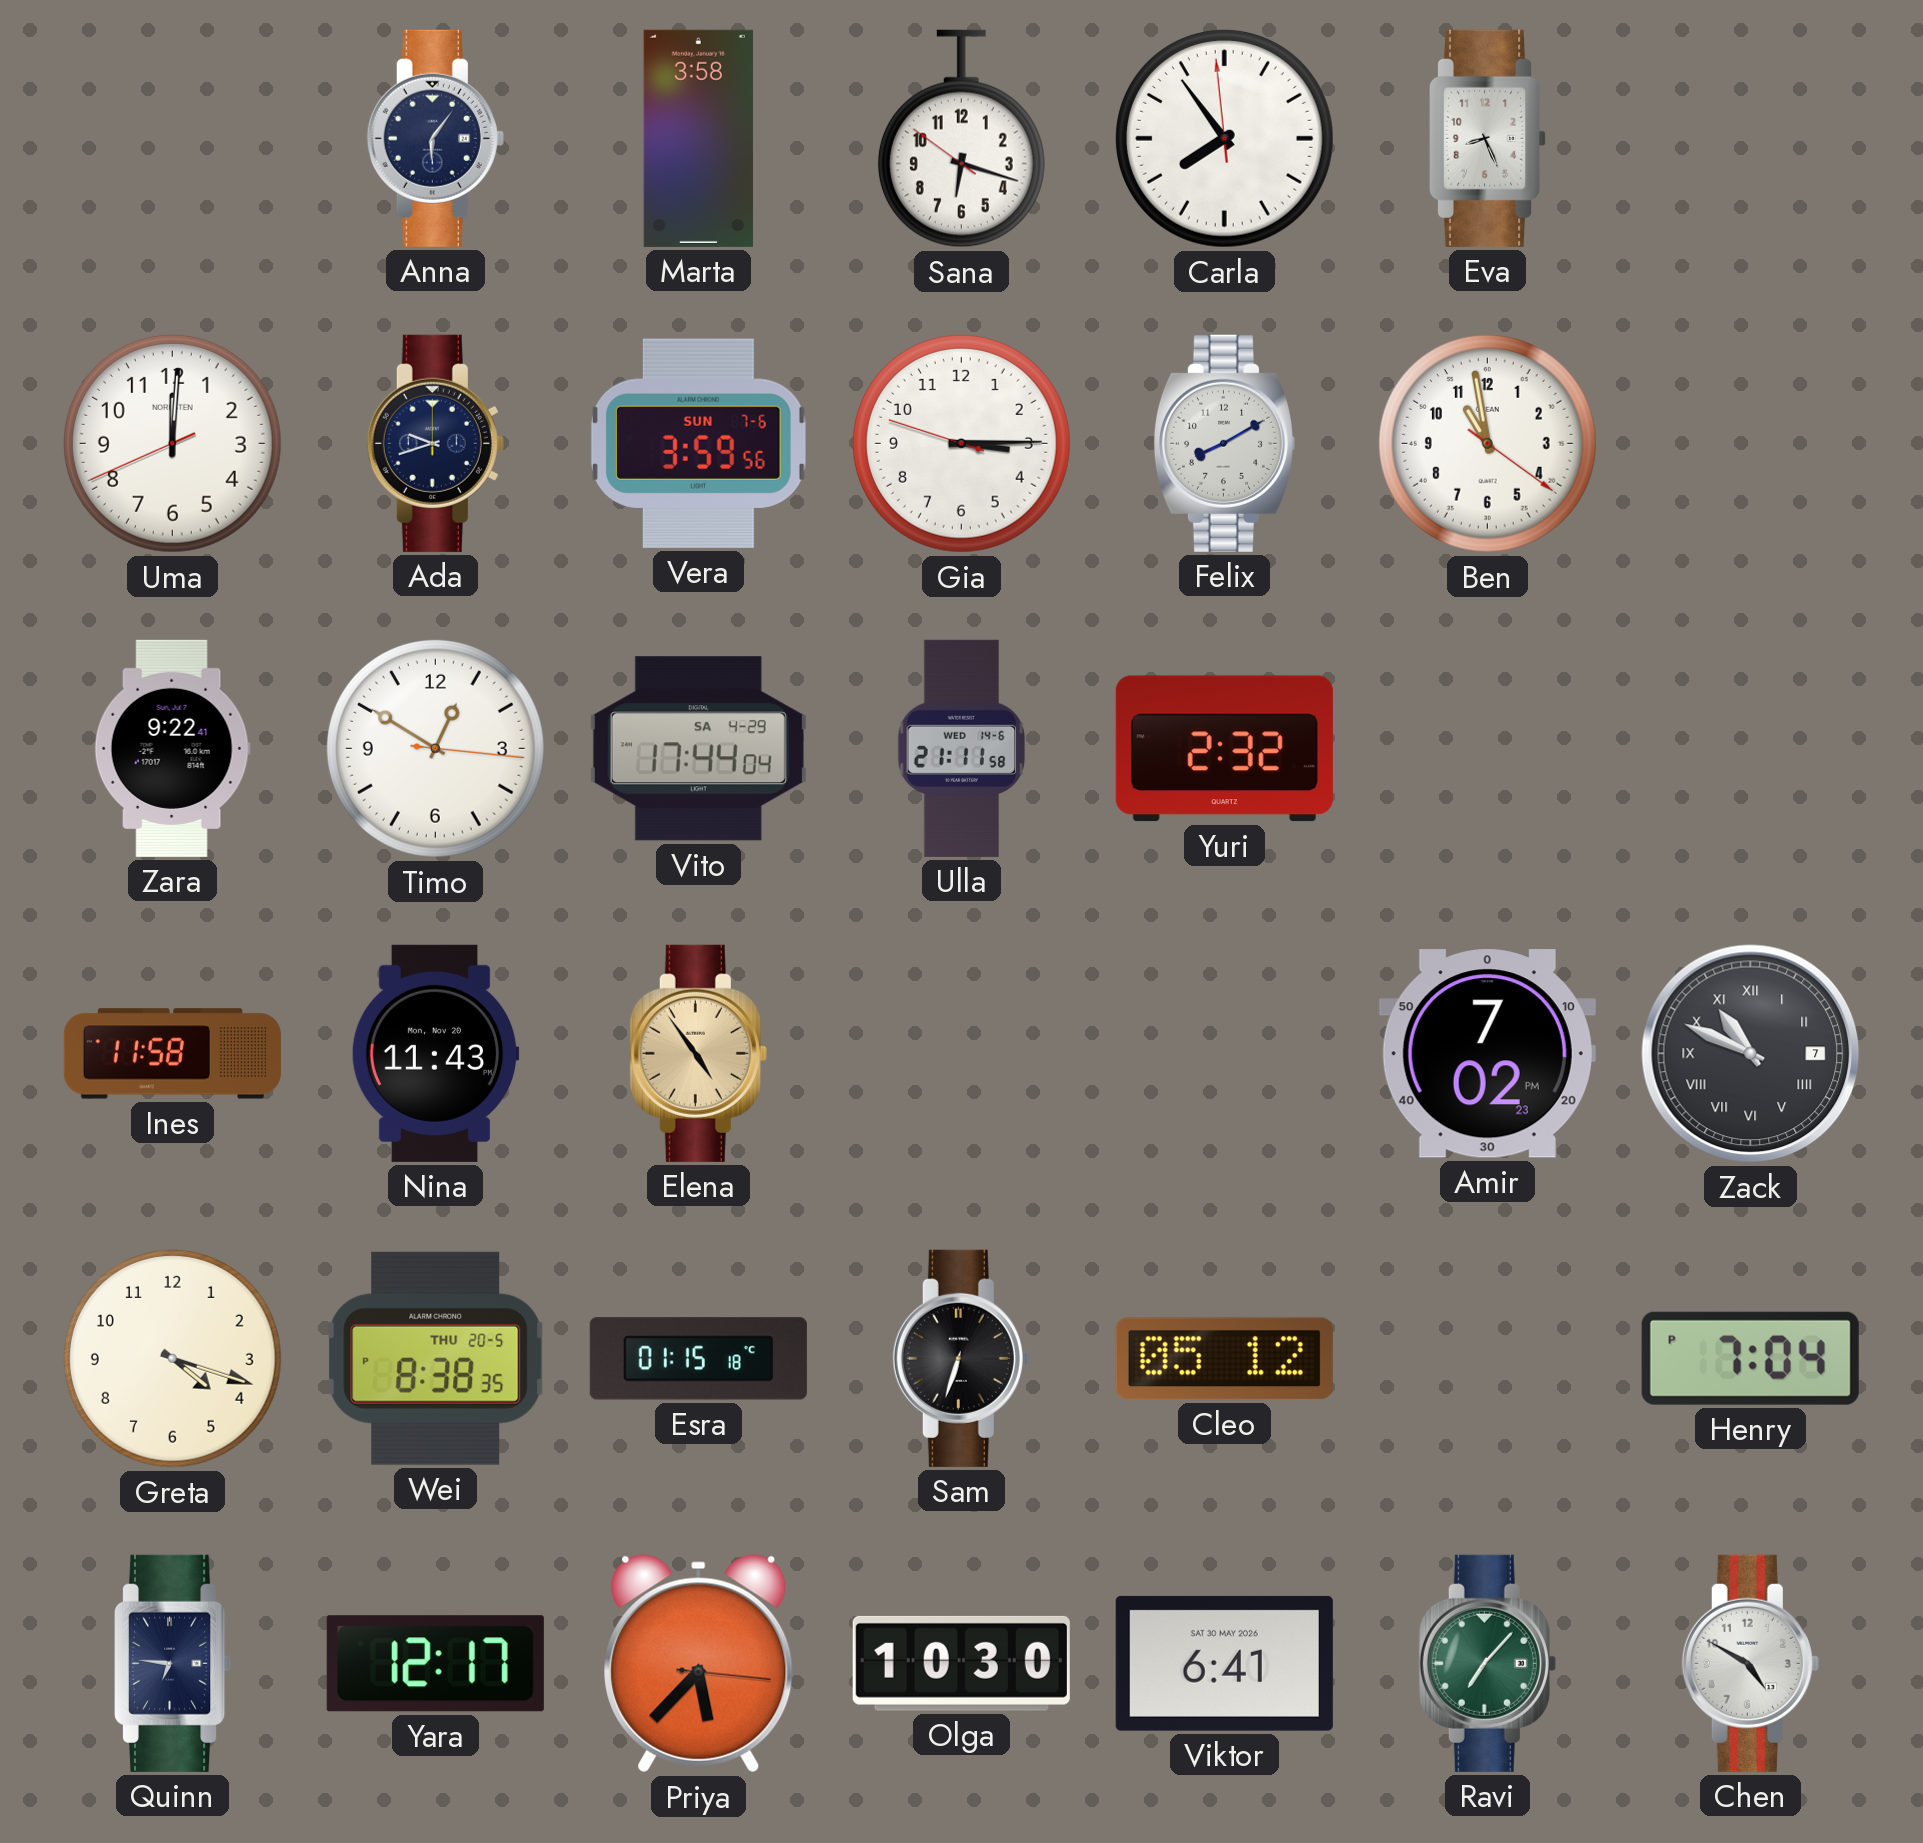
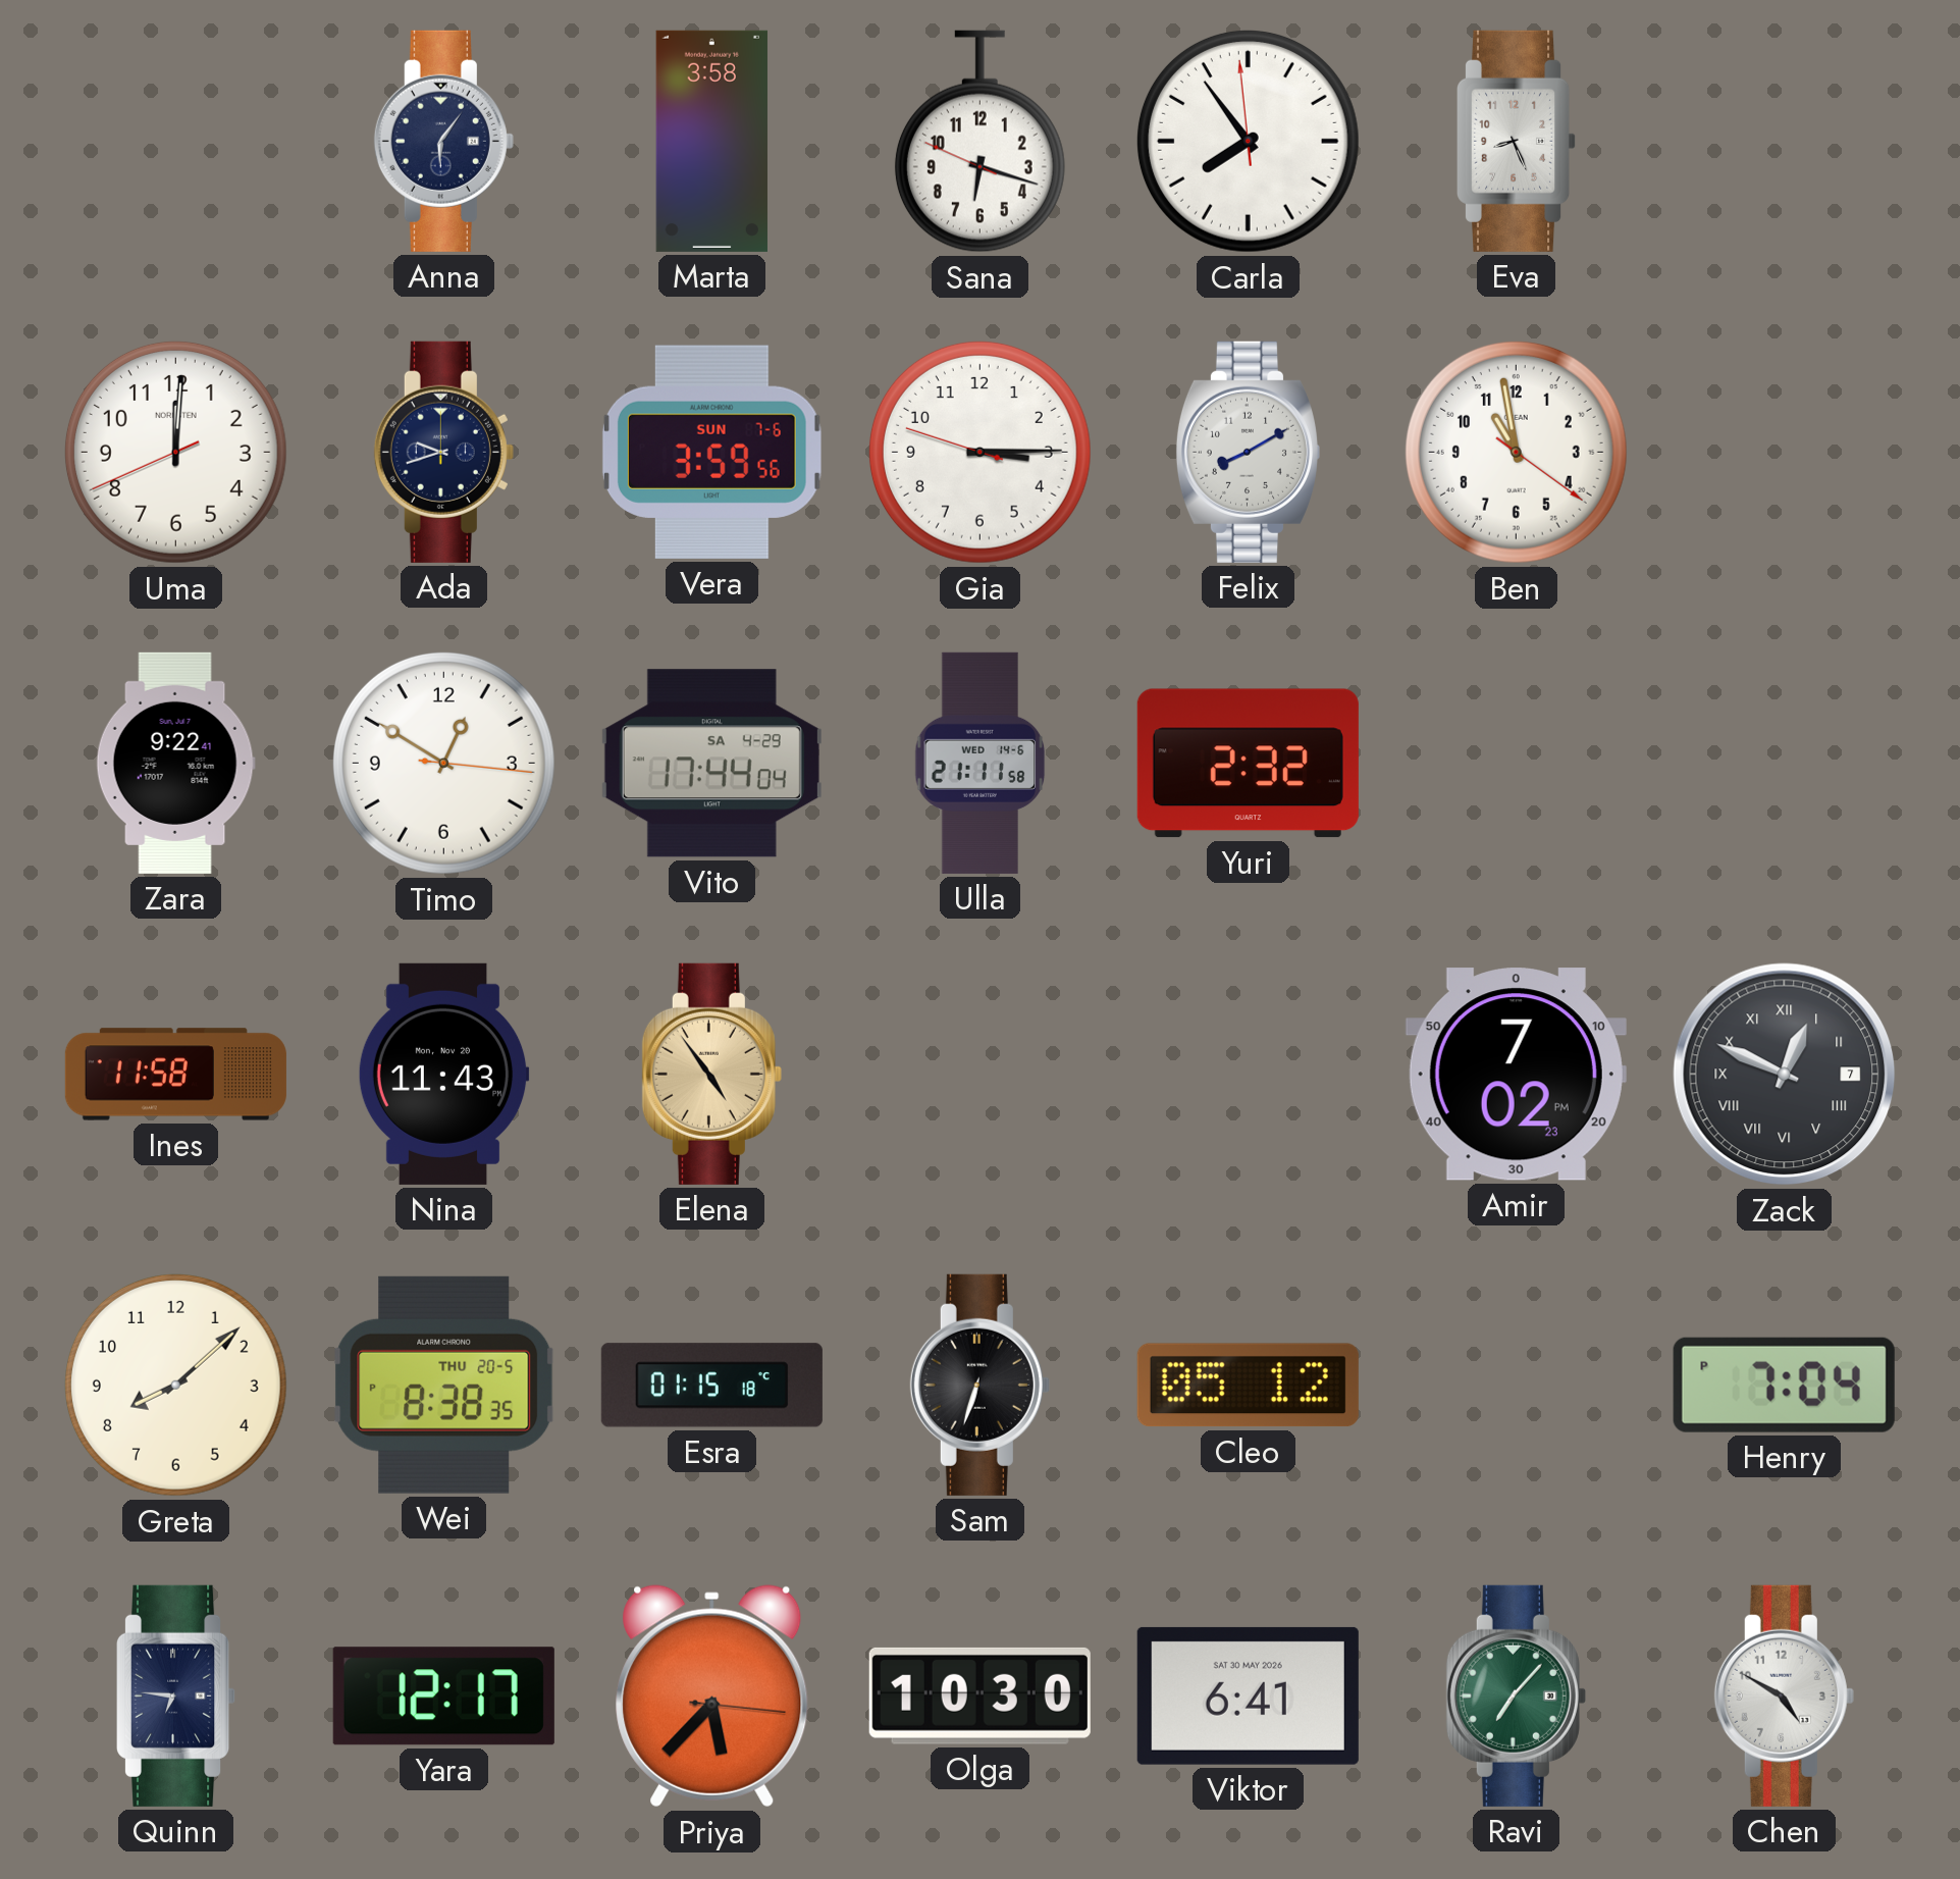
Sana: 6:17:51 -> 6:17:49
Zack: 10:49 -> 12:49
Greta: 4:18 -> 8:08
